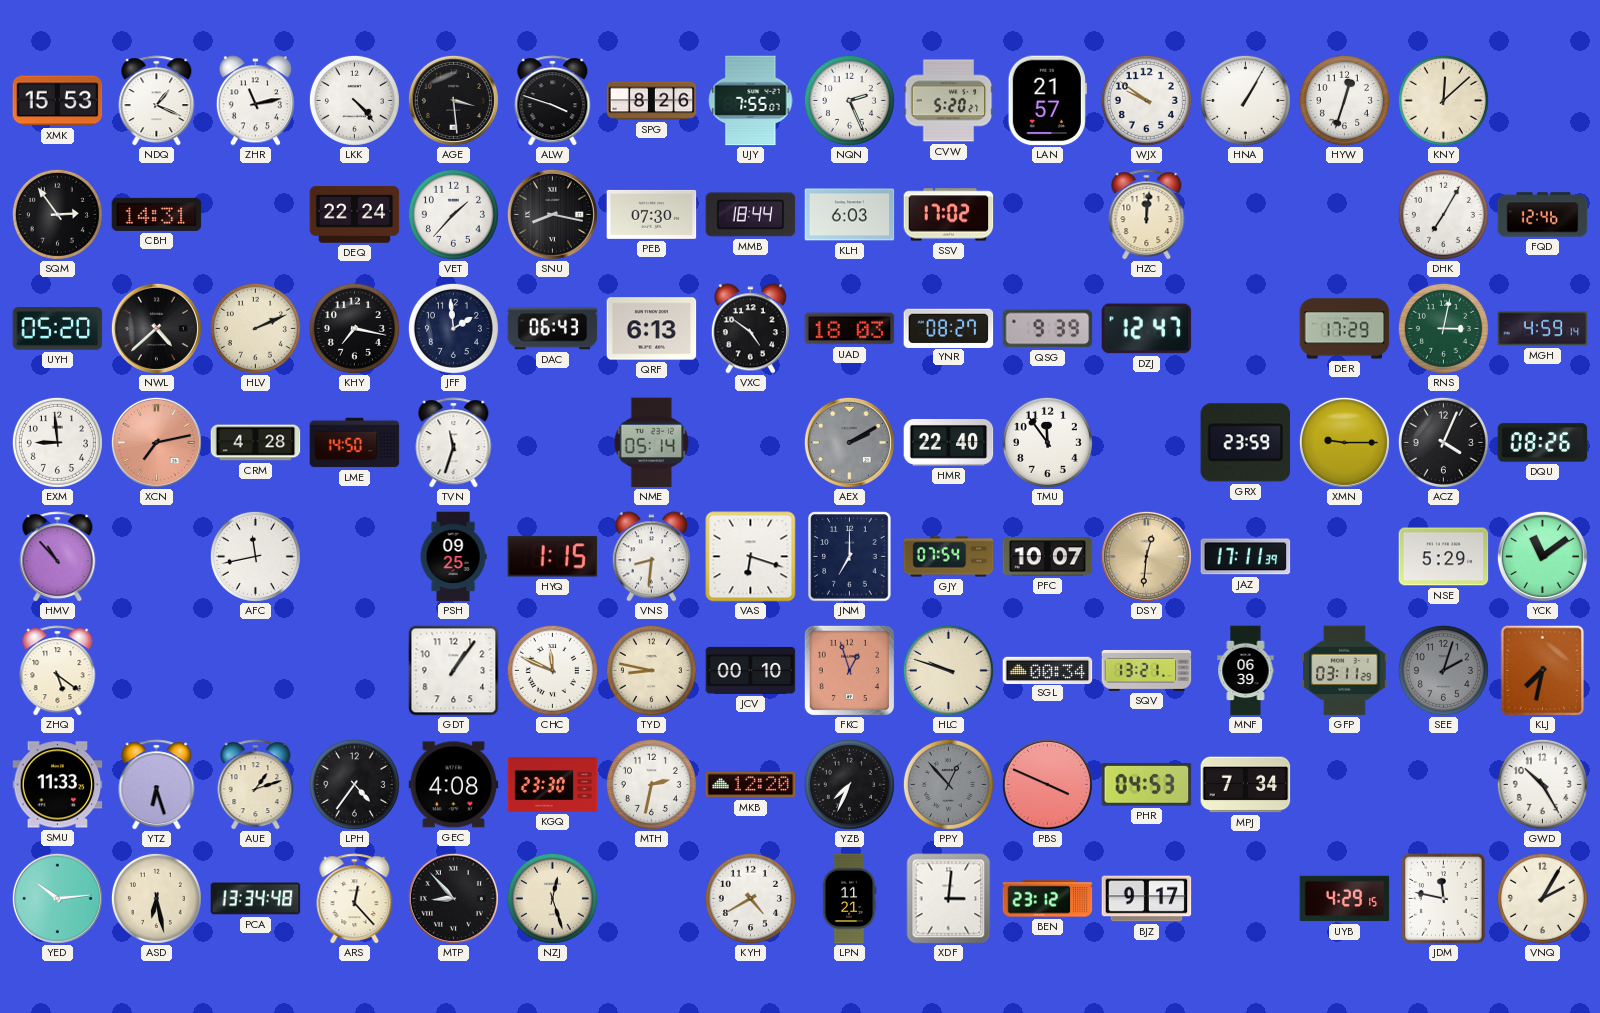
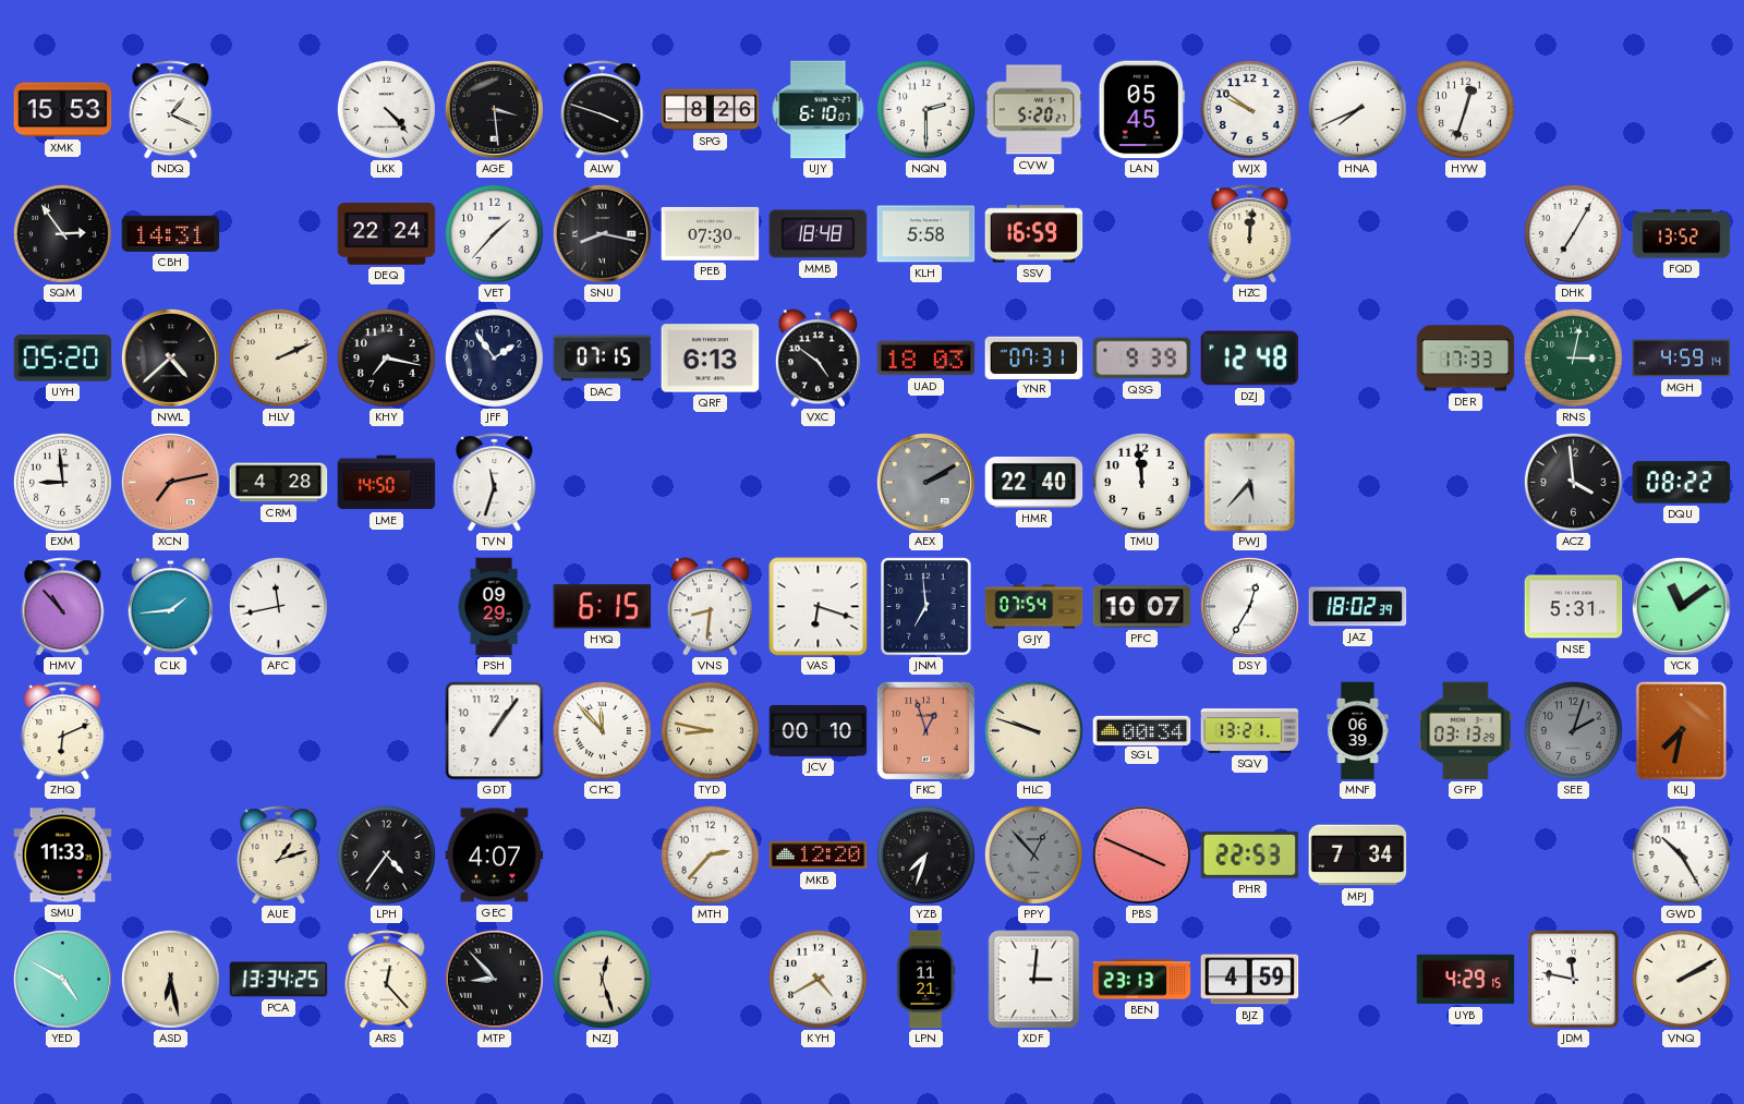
ZHR: 11:13 -> none
UJY: 7:55 -> 6:10
NQN: 2:26 -> 2:30
LAN: 21:57 -> 05:45
HNA: 1:05 -> 7:41
KNY: 12:08 -> none
MMB: 18:44 -> 18:48
KLH: 6:03 -> 5:58
SSV: 17:02 -> 16:59
FQD: 12:46 -> 13:52
JFF: 1:59 -> 1:54
DAC: 06:43 -> 07:15
YNR: 08:27 -> 07:31
DZJ: 12:47 -> 12:48
DER: 17:29 -> 17:33
NME: 05:14 -> none
TMU: 11:54 -> 11:59
PWJ: none -> 5:37
GRX: 23:59 -> none
XMN: 9:15 -> none
ACZ: 4:04 -> 3:59
DQU: 08:26 -> 08:22
CLK: none -> 1:44
PSH: 09:25 -> 09:29
HYQ: 1:15 -> 6:15
JNM: 7:00 -> 6:59
DSY: 12:31 -> 12:35
DSY dial: champagne -> white
JAZ: 17:11 -> 18:02
NSE: 5:29 -> 5:31
ZHQ: 5:21 -> 6:11
CHC: 11:49 -> 11:53
GFP: 03:11 -> 03:13
YTZ: 6:27 -> none
GEC: 4:08 -> 4:07
KGQ: 23:30 -> none
MTH: 2:32 -> 2:37
YZB: 7:34 -> 7:33
PHR: 04:53 -> 22:53
YED: 10:14 -> 4:50
PCA: 13:34:48 -> 13:34:25
BEN: 23:12 -> 23:13
BJZ: 9:17 -> 4:59
VNQ: 2:05 -> 2:10
